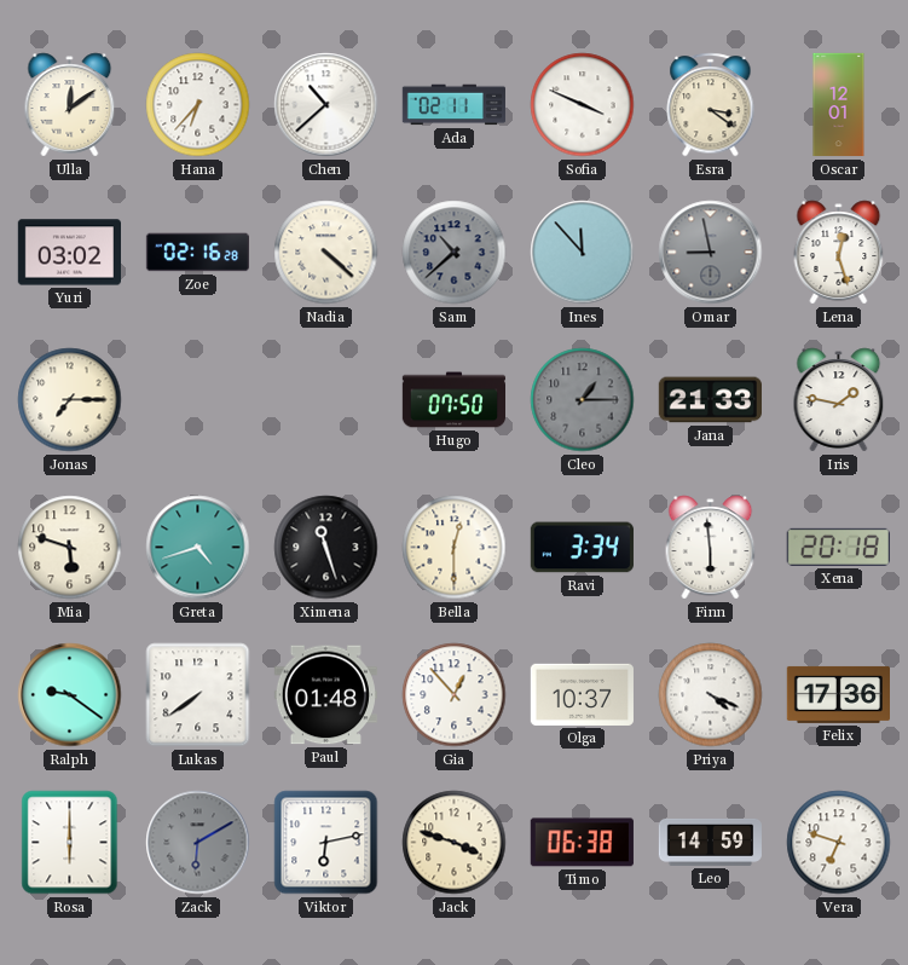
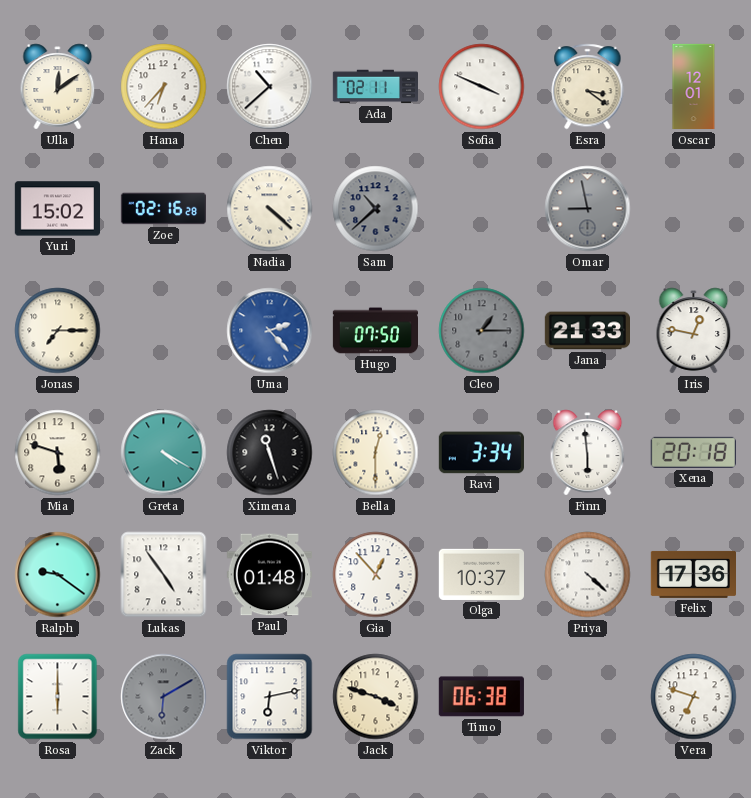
Yuri: 03:02 -> 15:02
Ines: 11:53 -> none
Lena: 12:27 -> none
Uma: none -> 2:23
Iris: 1:47 -> 12:47
Greta: 4:42 -> 4:20
Lukas: 7:39 -> 4:54
Priya: 4:19 -> 4:22
Leo: 14:59 -> none
